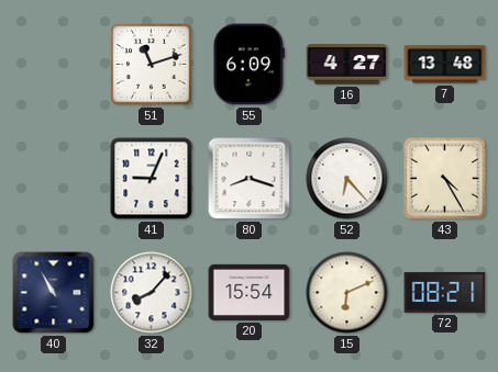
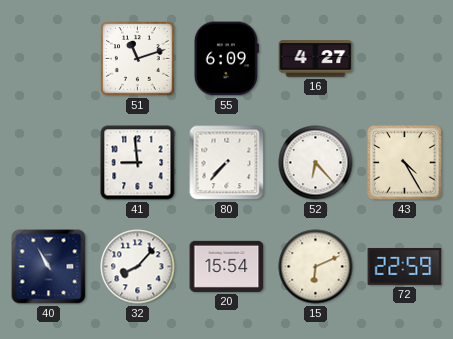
7: 13:48 -> none
41: 9:04 -> 8:59
80: 8:18 -> 7:37
72: 08:21 -> 22:59
